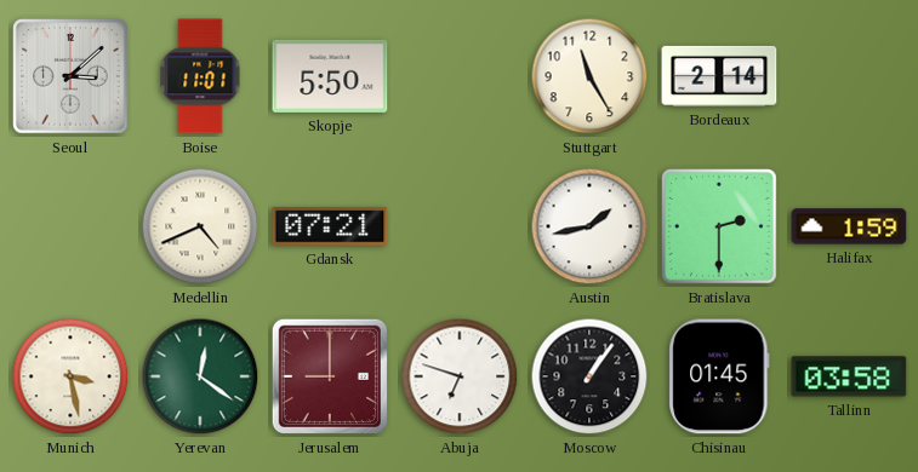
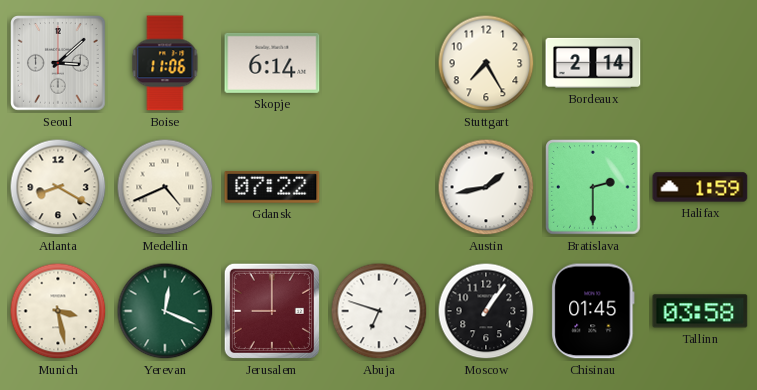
Boise: 11:01 -> 11:06
Skopje: 5:50 -> 6:14
Stuttgart: 11:25 -> 7:25
Atlanta: none -> 8:20
Gdansk: 07:21 -> 07:22
Yerevan: 12:21 -> 12:19
